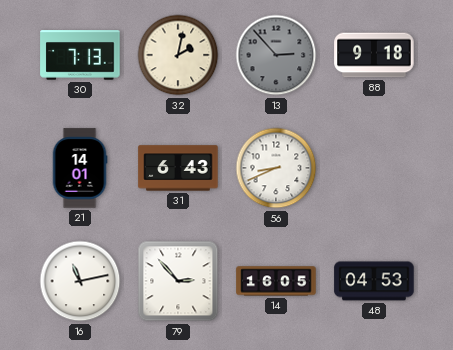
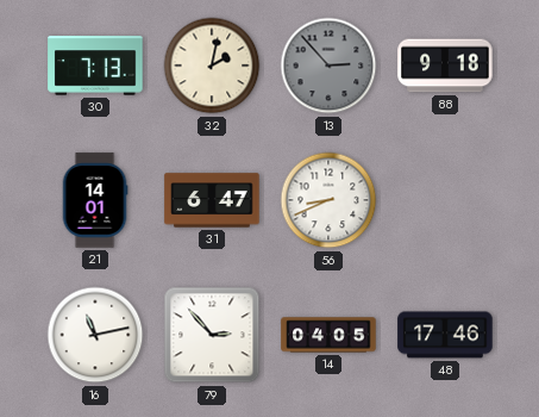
31: 6:43 -> 6:47
14: 16:05 -> 04:05
48: 04:53 -> 17:46
